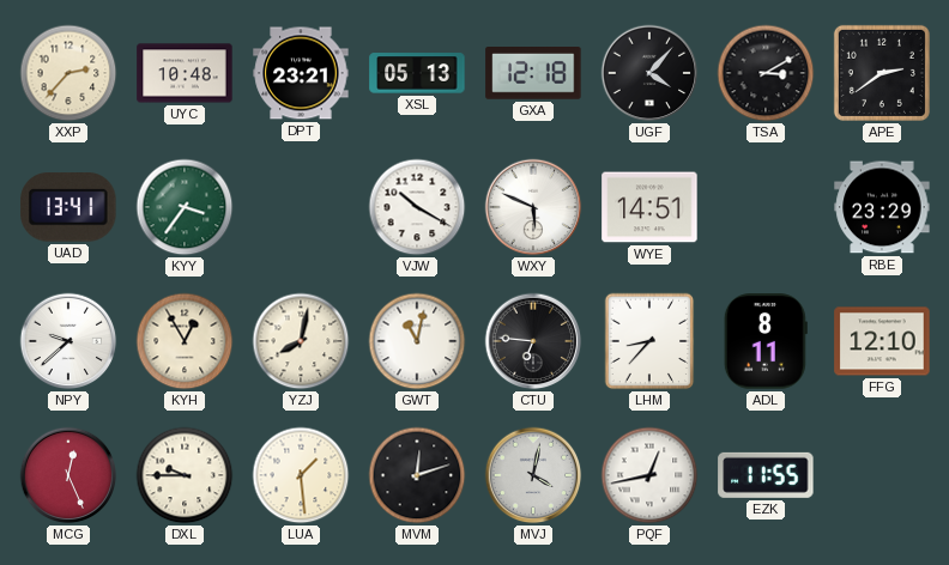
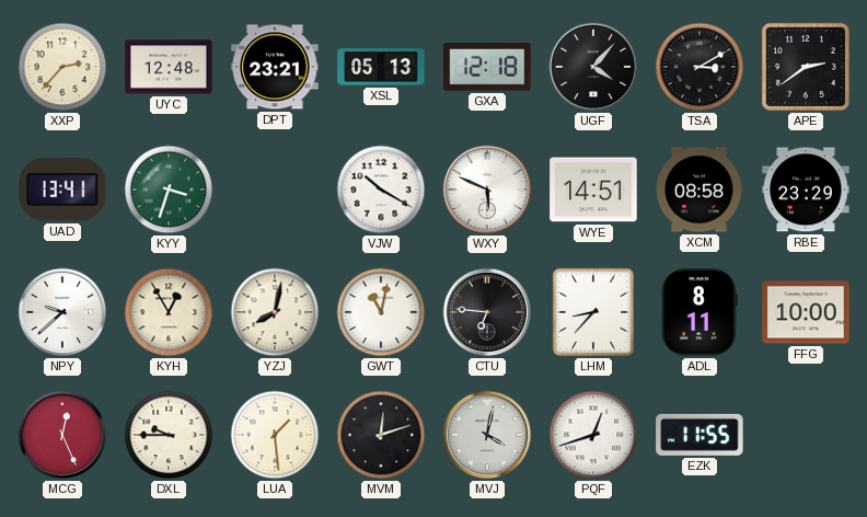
UYC: 10:48 -> 12:48
KYY: 3:36 -> 3:33
XCM: none -> 08:58
FFG: 12:10 -> 10:00
PQF: 12:43 -> 12:42
